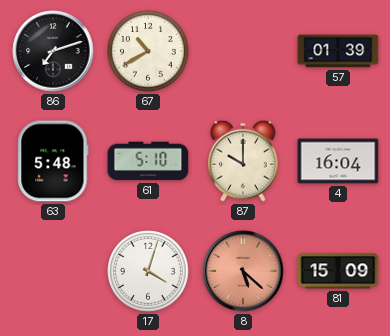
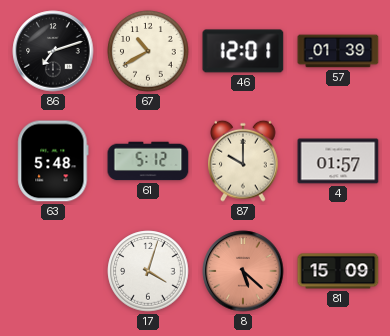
46: none -> 12:01
61: 5:10 -> 5:12
4: 16:04 -> 01:57
